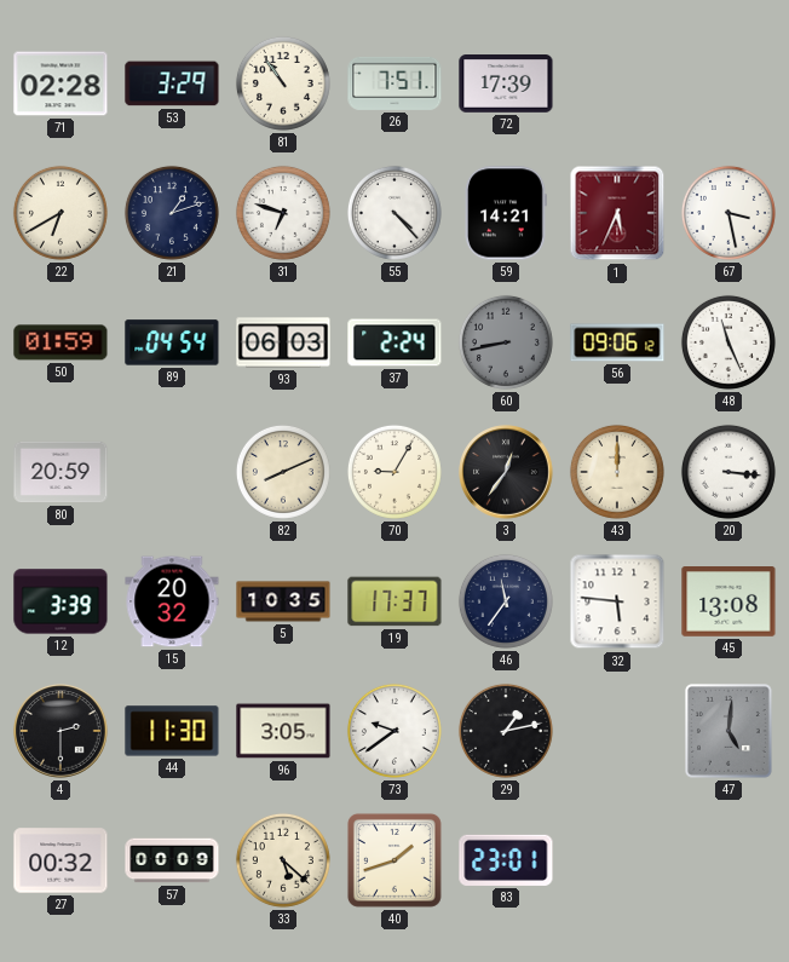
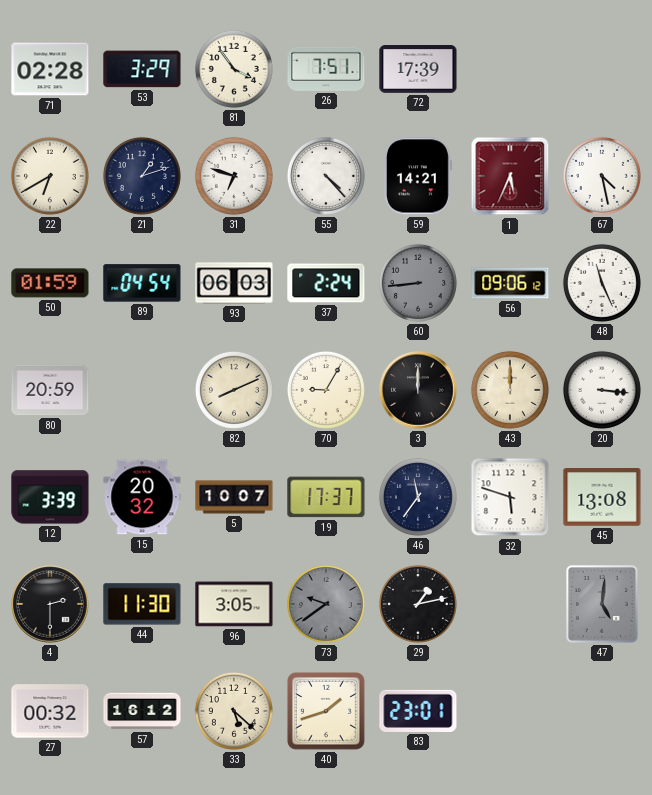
81: 10:54 -> 3:54
67: 3:28 -> 4:28
60: 8:43 -> 8:44
3: 12:36 -> 12:00
5: 10:35 -> 10:07
32: 5:46 -> 5:48
73 dial: white -> grey
57: 00:09 -> 16:12
